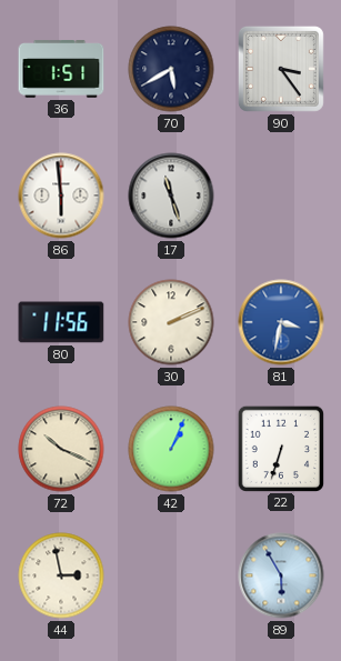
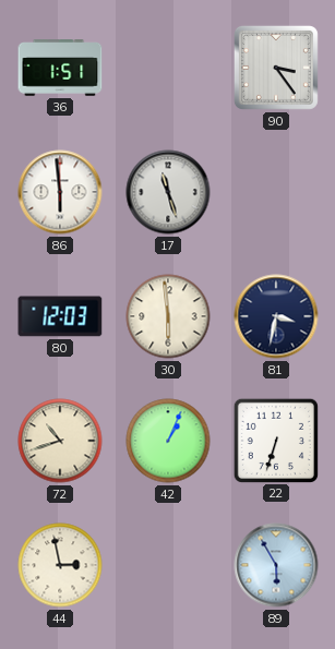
70: 5:40 -> none
80: 11:56 -> 12:03
30: 2:11 -> 5:59
81 dial: blue -> navy
72: 10:19 -> 10:42
